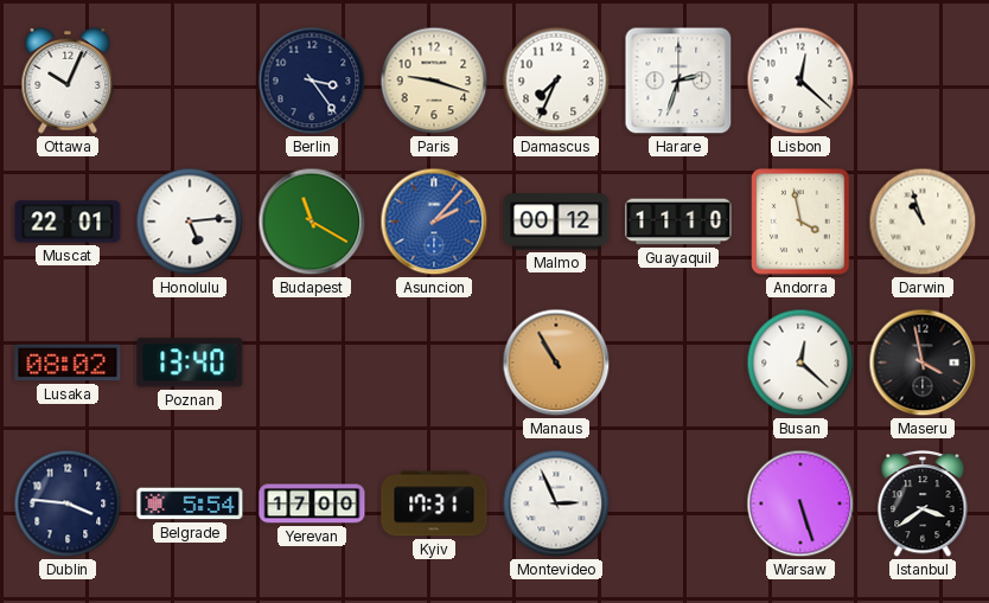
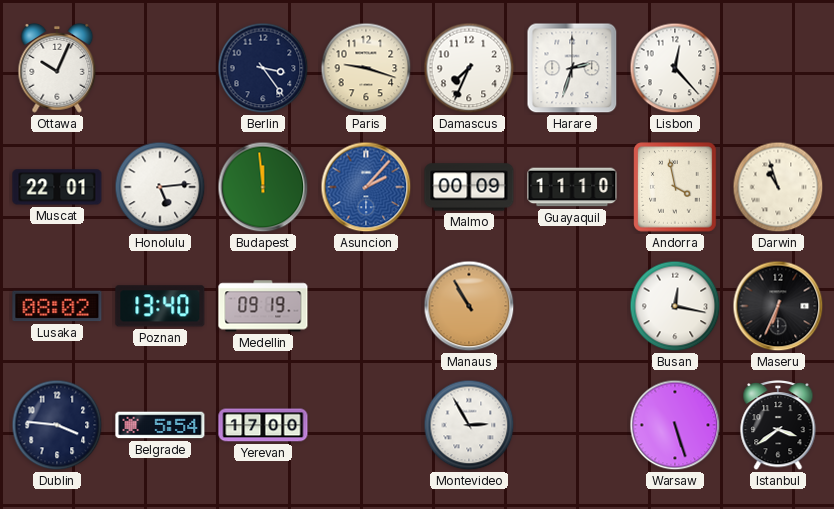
Lisbon: 12:22 -> 12:23
Budapest: 11:20 -> 11:59
Malmo: 00:12 -> 00:09
Medellin: none -> 09:19
Busan: 12:22 -> 12:17
Maseru: 3:58 -> 6:34
Kyiv: 17:31 -> none
Montevideo: 2:56 -> 2:55
